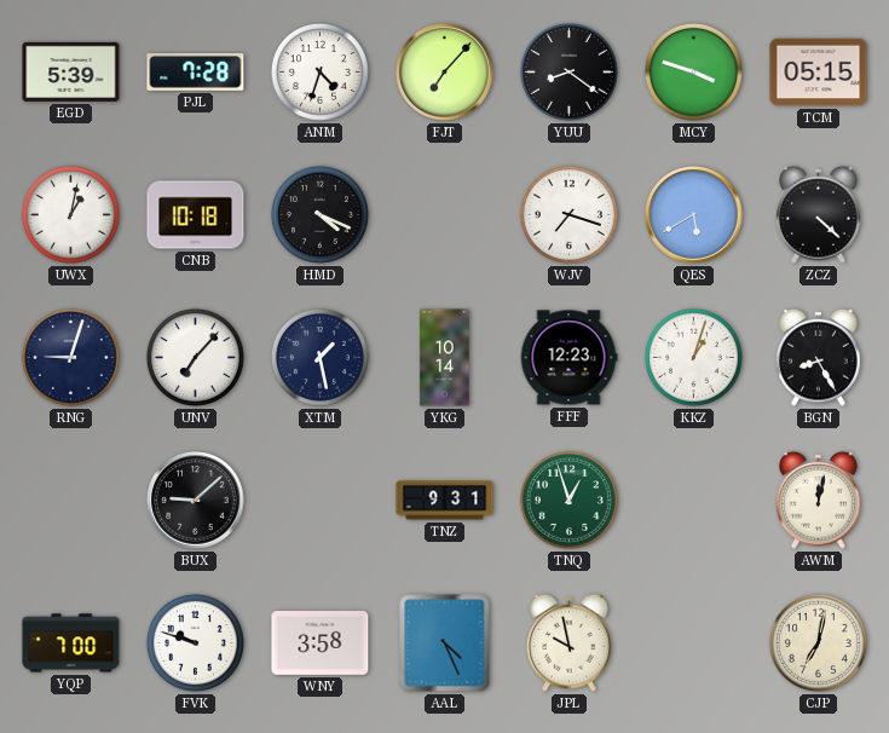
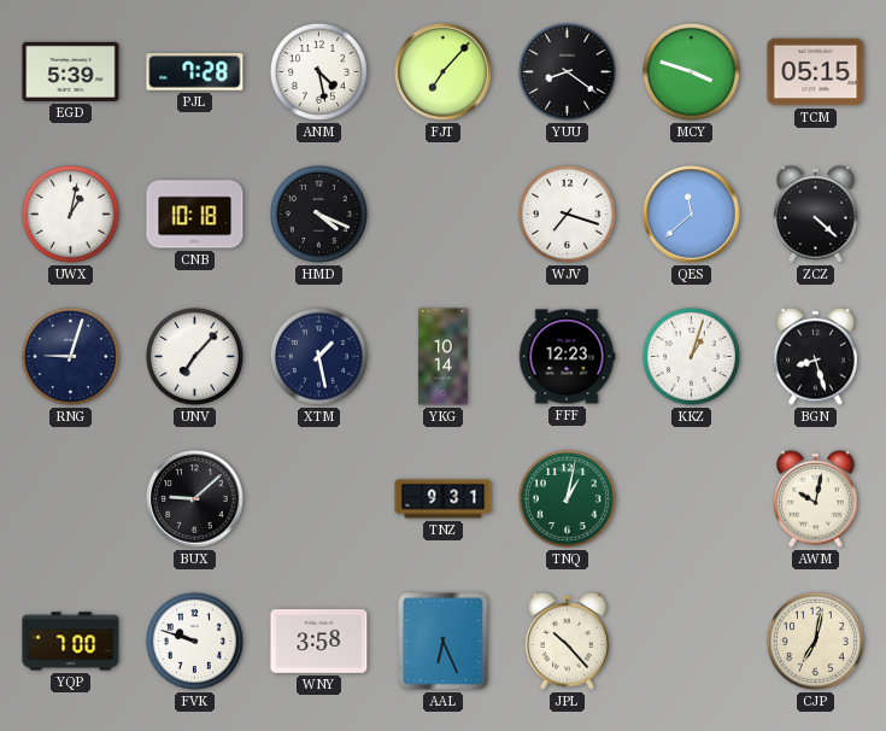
ANM: 4:33 -> 4:28
QES: 5:40 -> 11:38
BGN: 8:25 -> 8:27
TNQ: 12:57 -> 1:02
AWM: 12:02 -> 10:02
AAL: 4:26 -> 6:26
JPL: 9:58 -> 10:23
